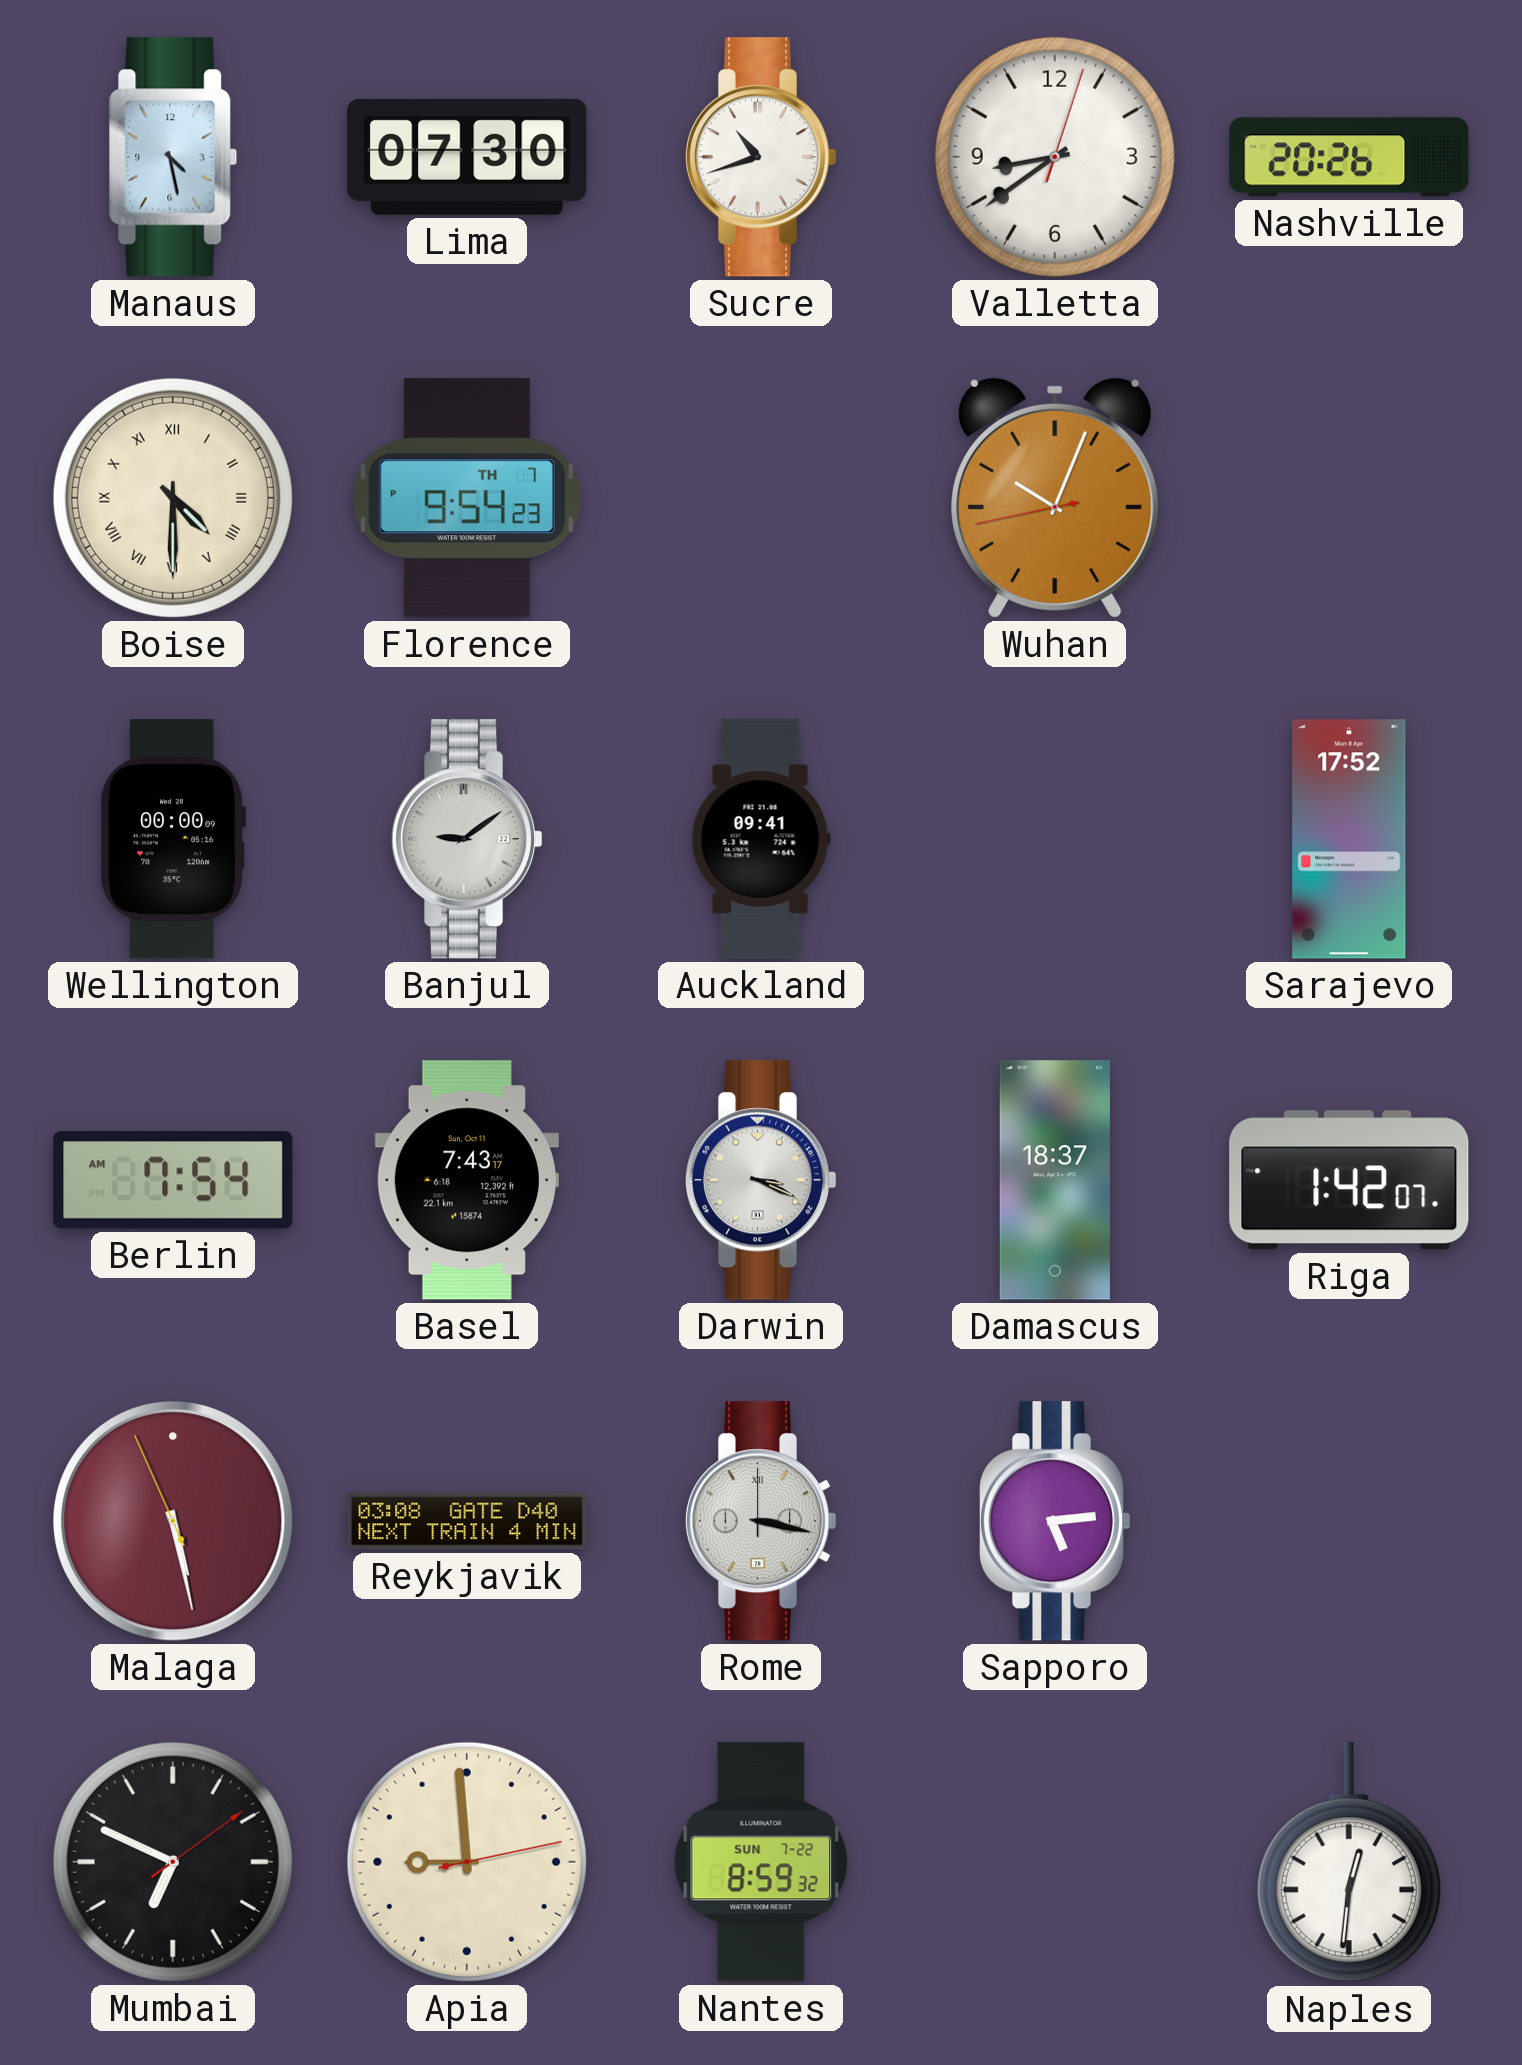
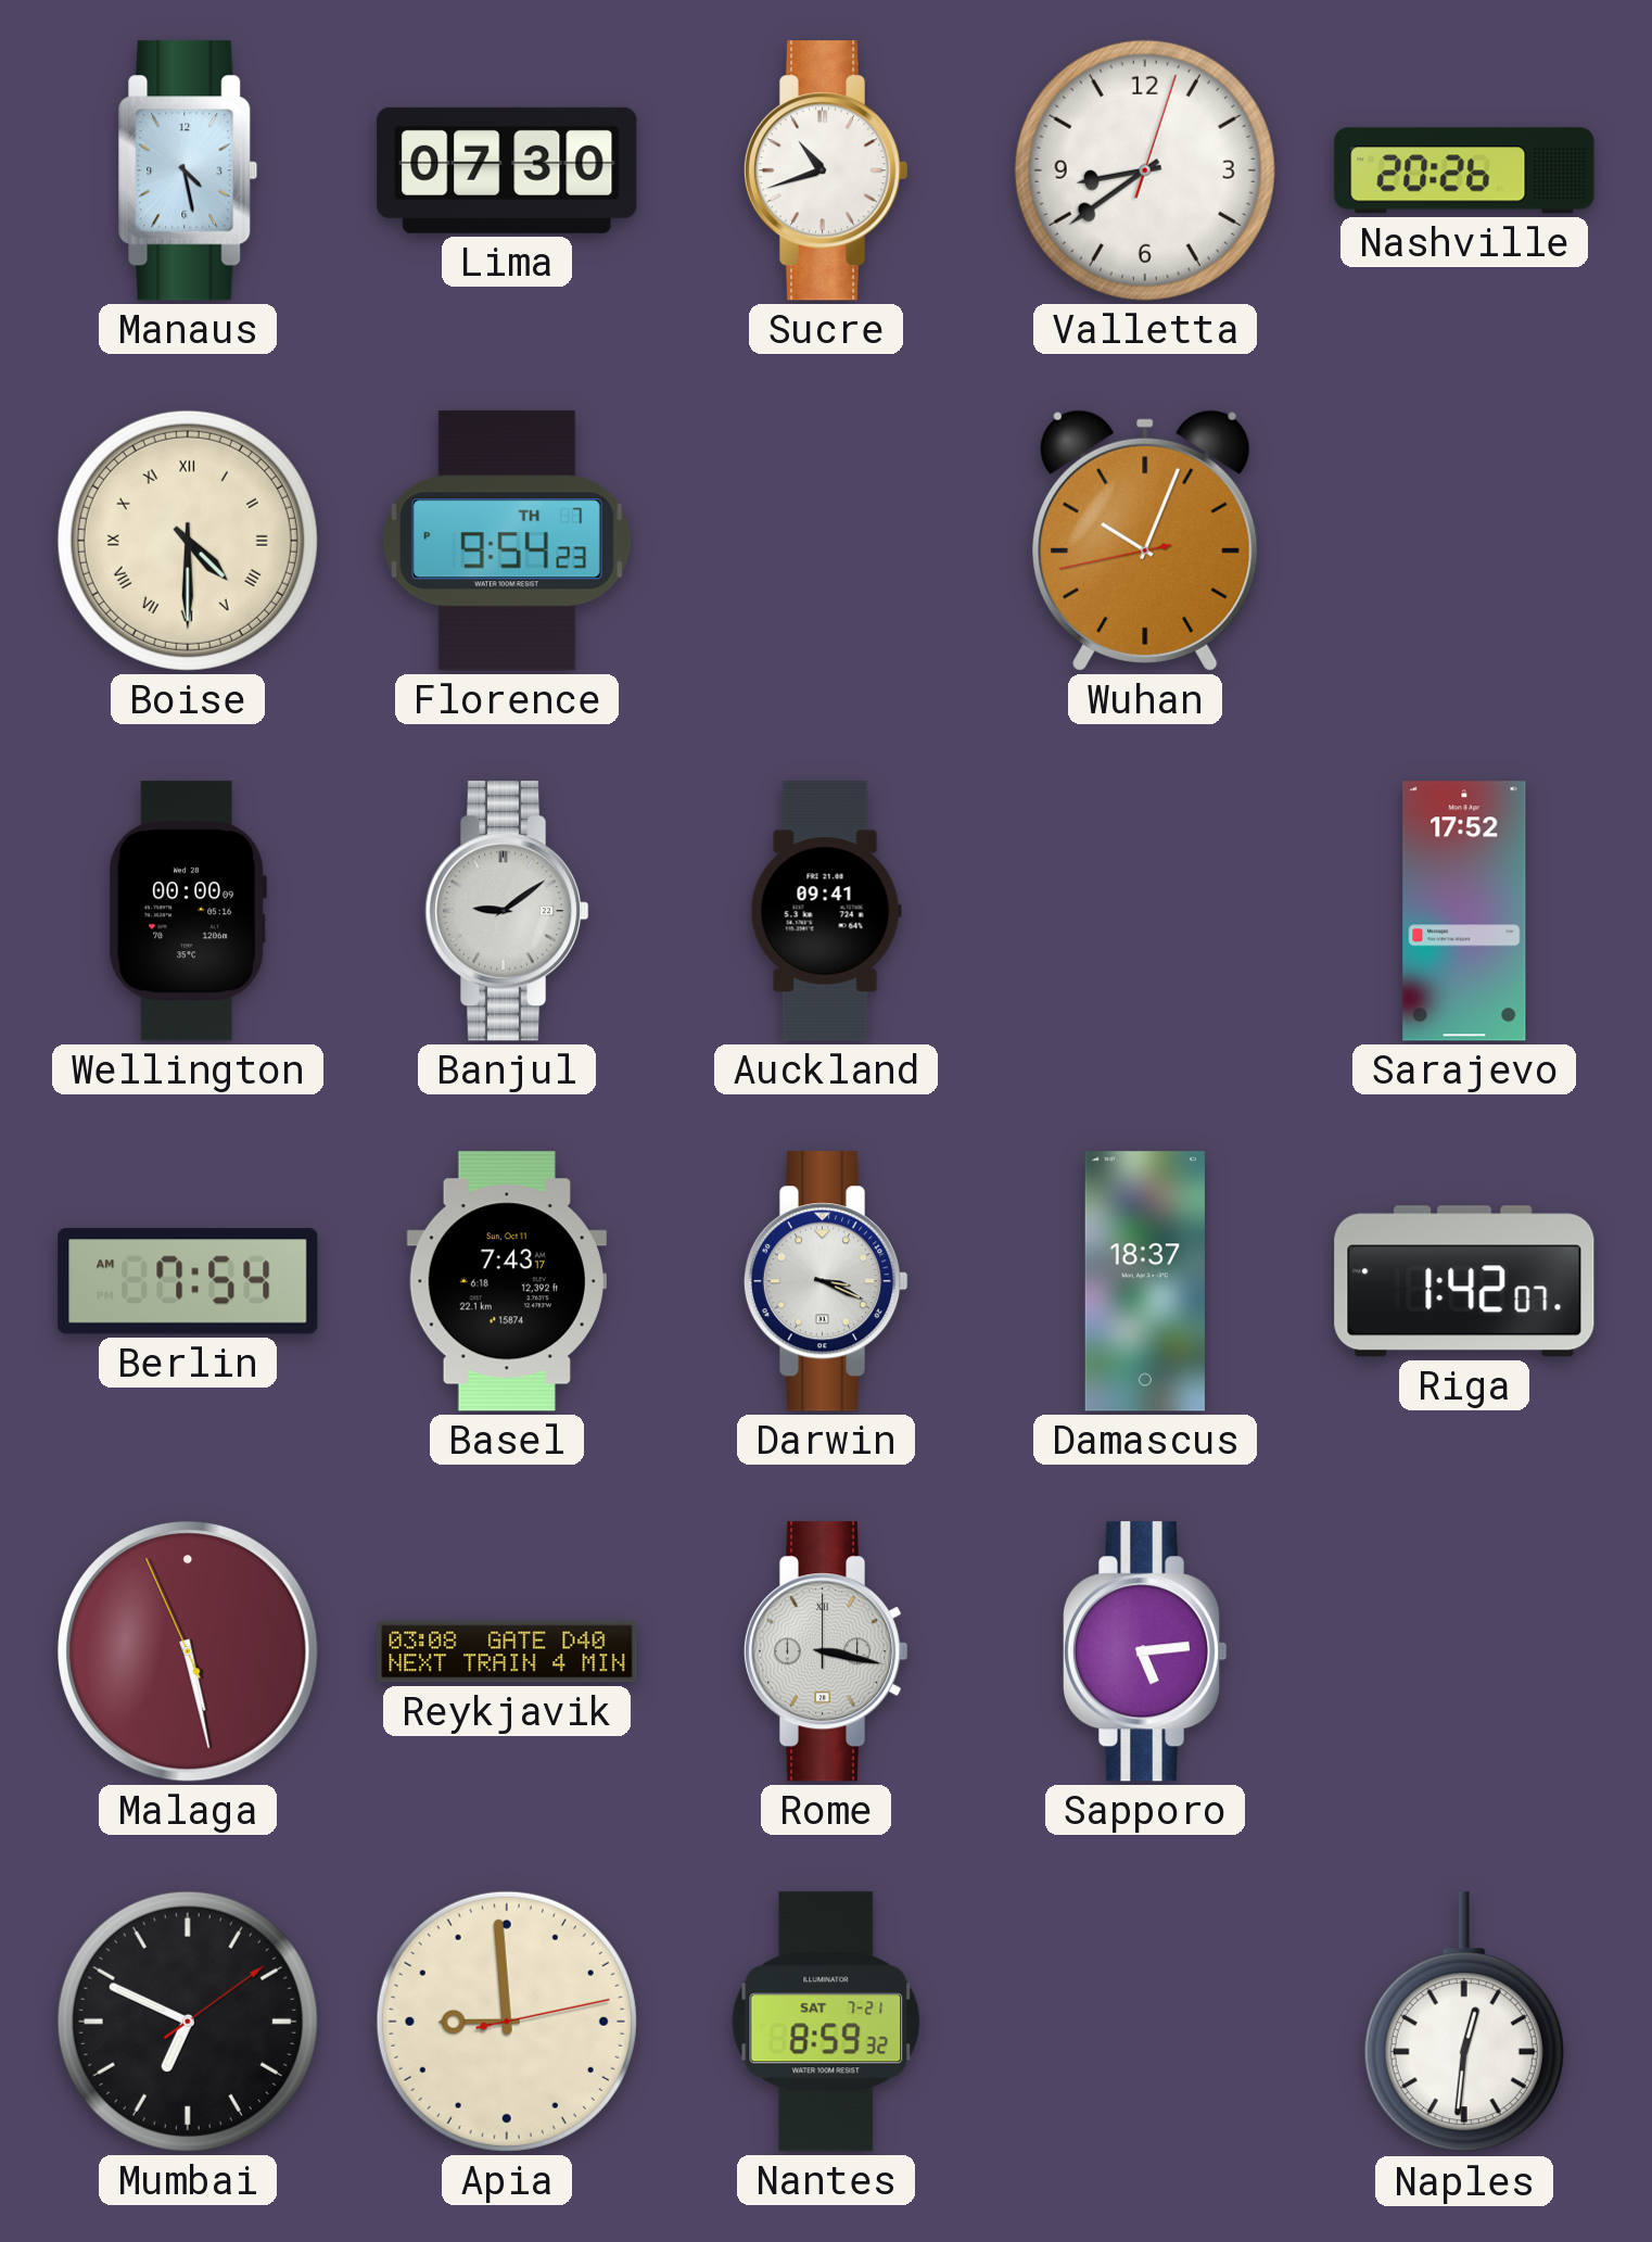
Nantes date: SUN 7-22 -> SAT 7-21
